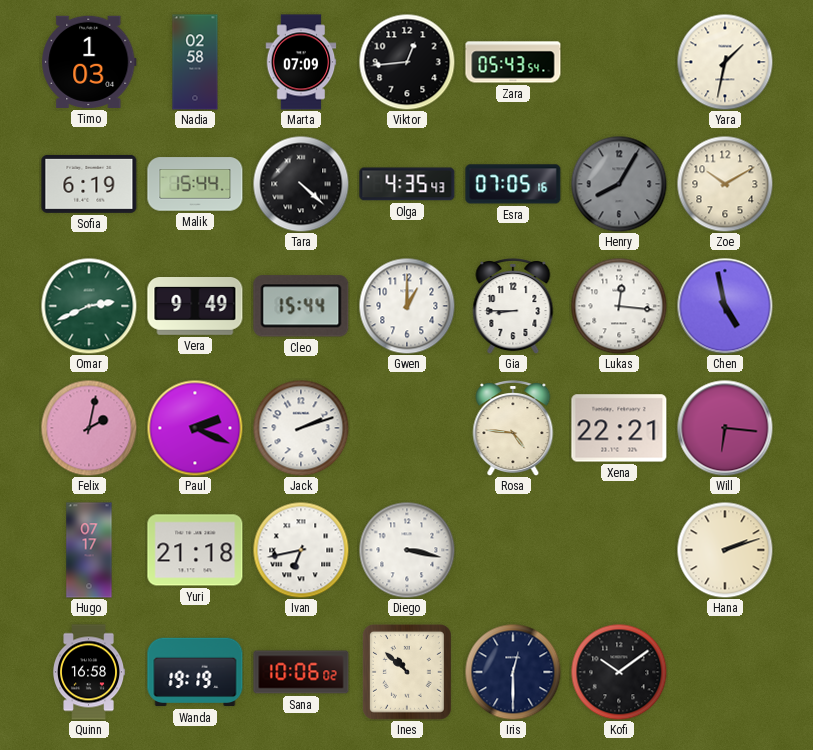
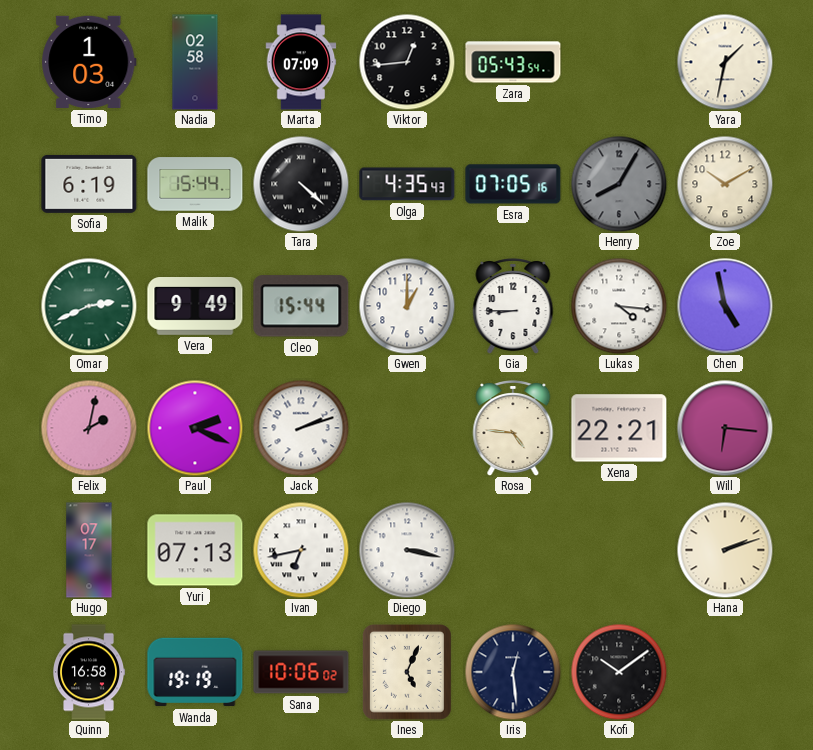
Lukas: 12:16 -> 4:16
Yuri: 21:18 -> 07:13
Ines: 10:52 -> 5:04
Iris: 12:30 -> 12:29
